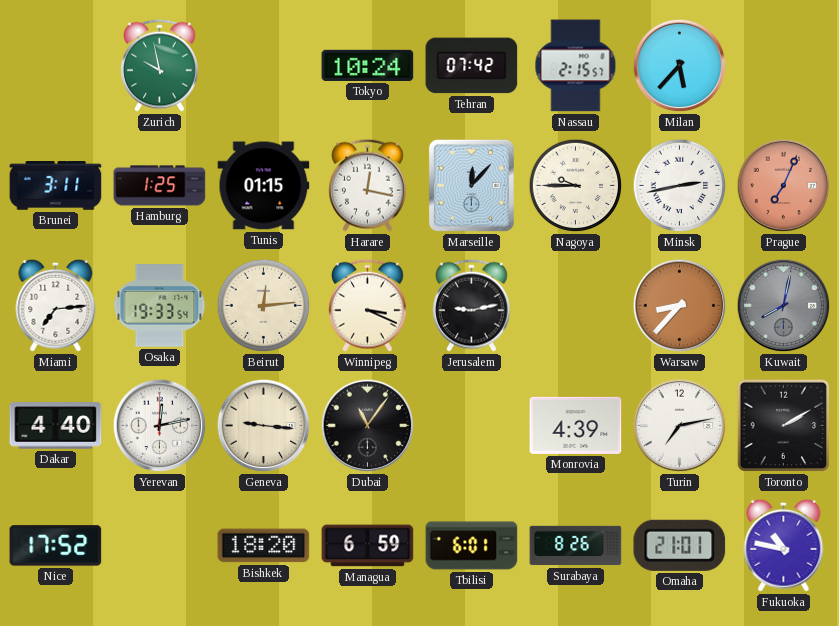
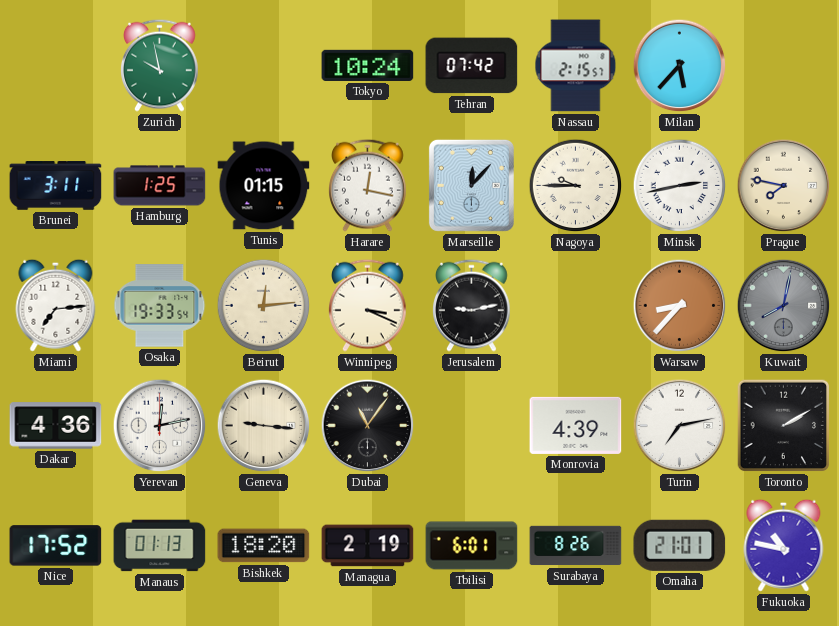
Prague: 7:04 -> 7:47
Prague dial: salmon -> cream
Dakar: 4:40 -> 4:36
Manaus: none -> 01:13
Managua: 6:59 -> 2:19
